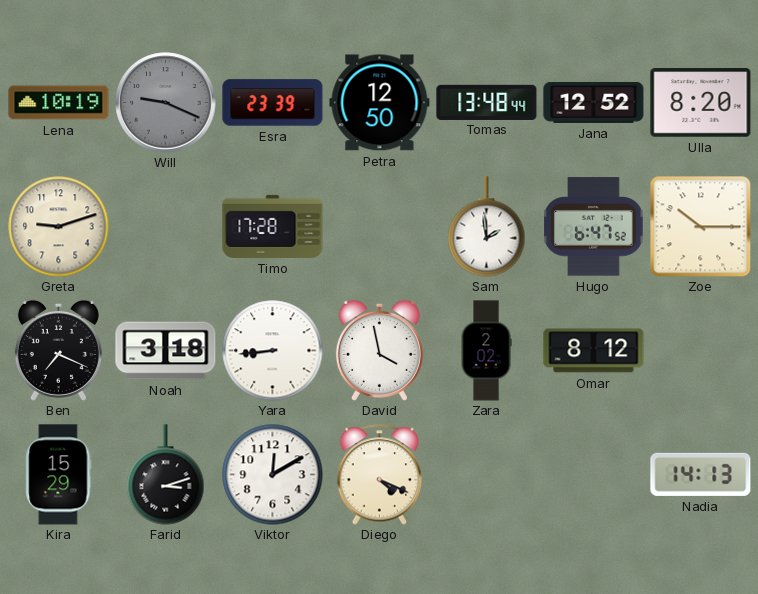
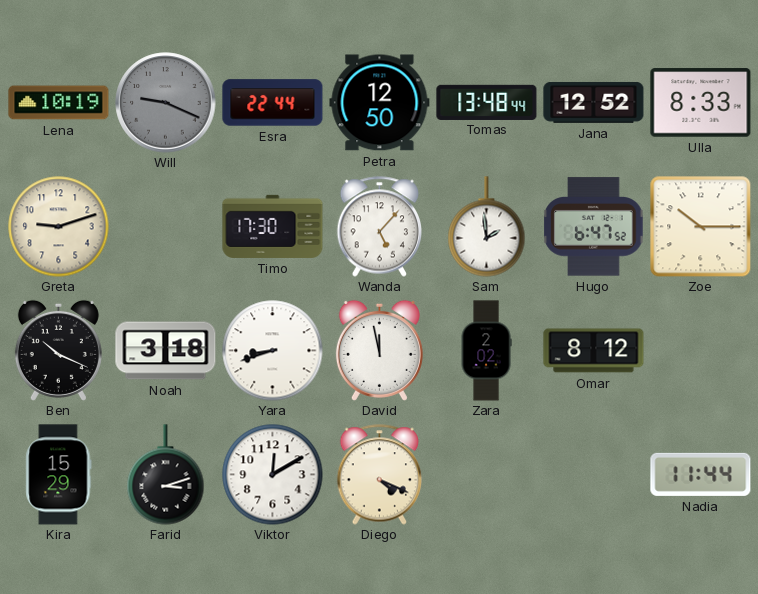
Esra: 23:39 -> 22:44
Ulla: 8:20 -> 8:33
Timo: 17:28 -> 17:30
Wanda: none -> 5:07
Ben: 7:19 -> 10:19
Yara: 8:44 -> 8:42
David: 3:58 -> 11:58
Nadia: 14:13 -> 11:44
